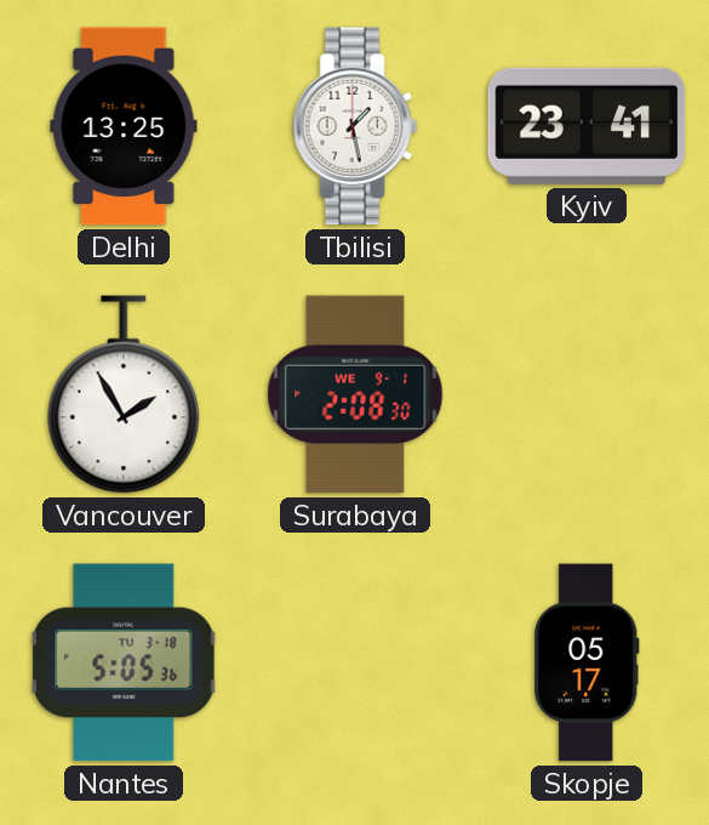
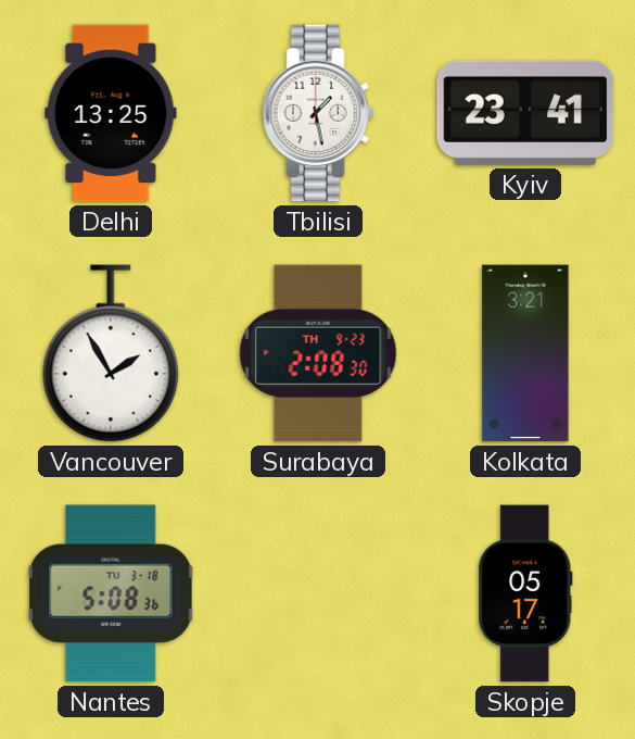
Surabaya date: WE 9-1 -> TH 9-23
Kolkata: none -> 3:21
Nantes: 5:05 -> 5:08
